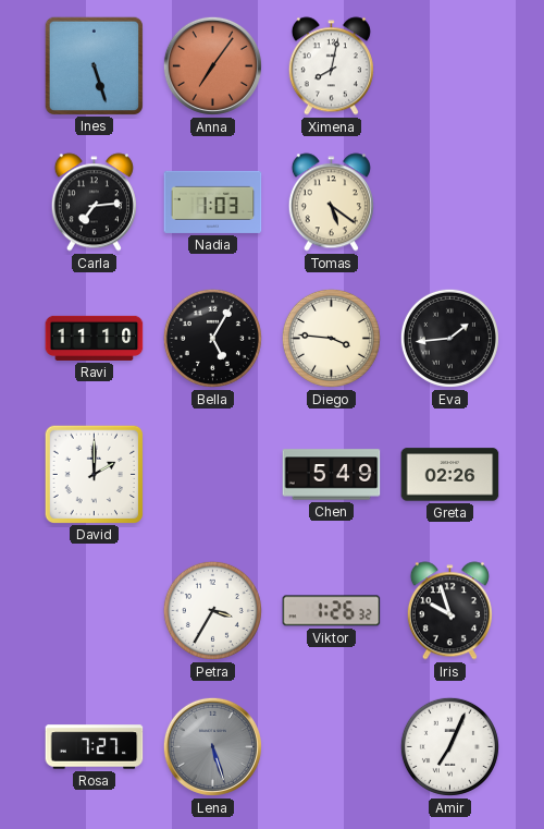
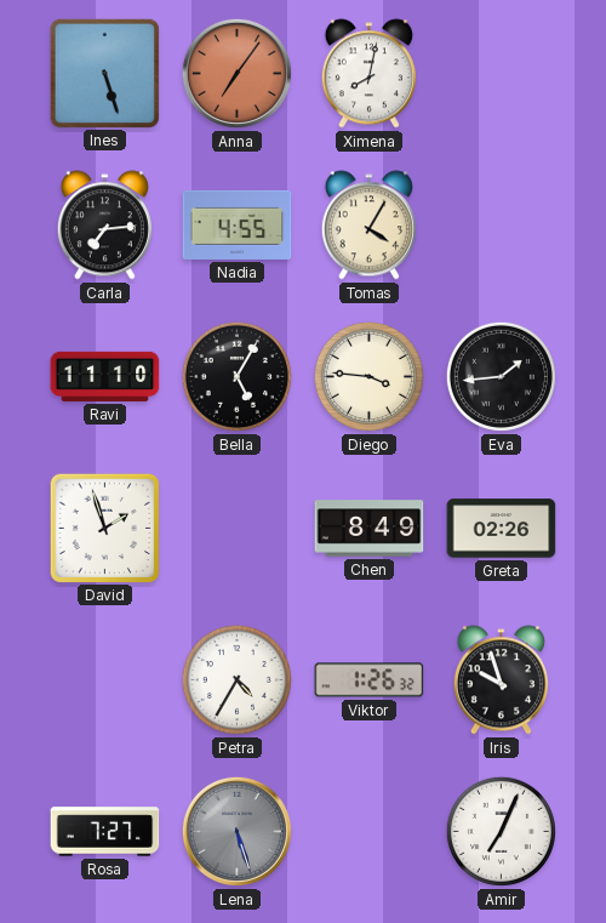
Nadia: 1:03 -> 4:55
Tomas: 5:21 -> 4:05
David: 2:00 -> 1:57
Chen: 5:49 -> 8:49
Petra: 3:35 -> 4:35
